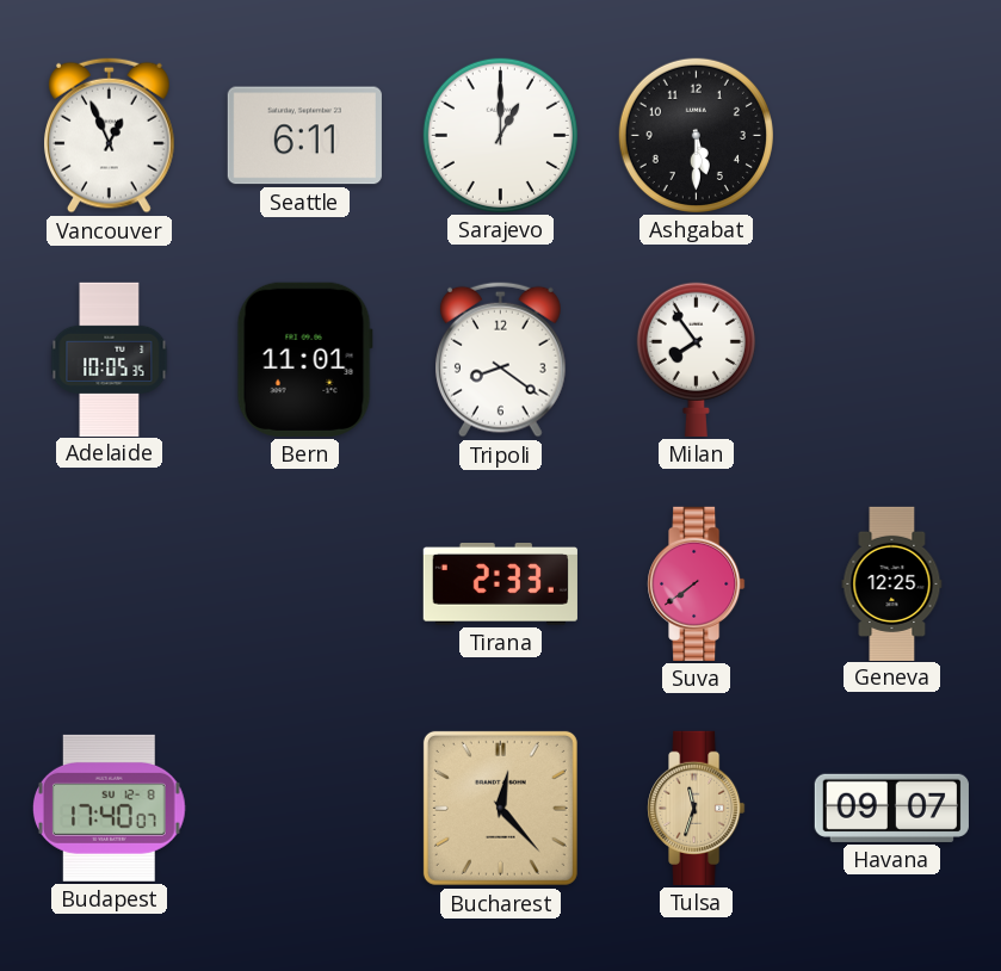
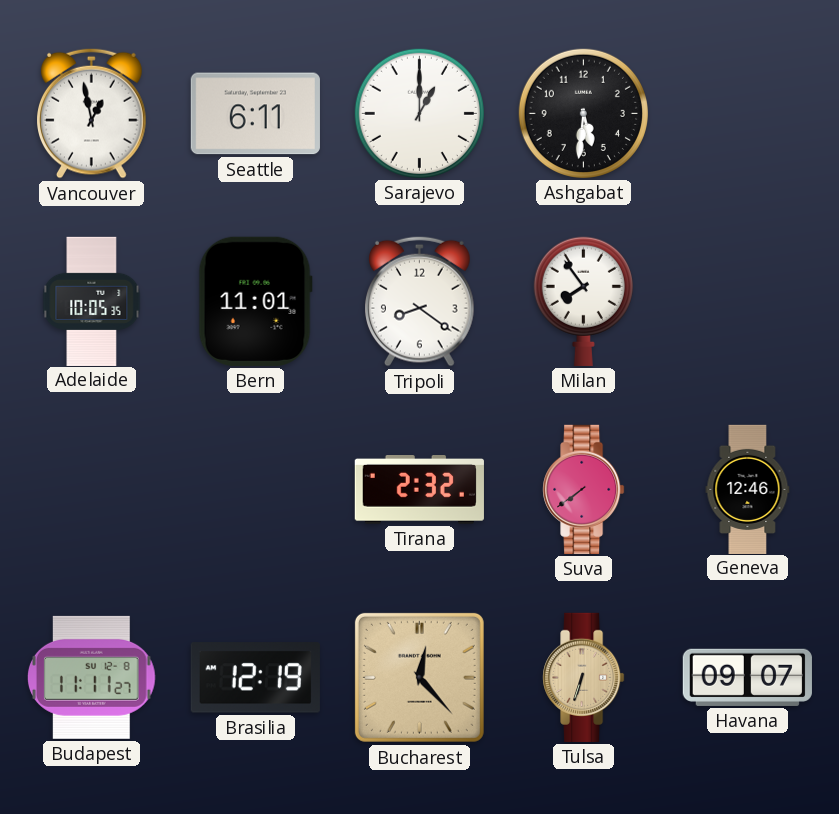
Vancouver: 12:56 -> 12:58
Ashgabat: 5:30 -> 5:31
Tirana: 2:33 -> 2:32
Geneva: 12:25 -> 12:46
Budapest: 17:40 -> 11:11
Brasilia: none -> 12:19
Tulsa: 11:33 -> 6:33
